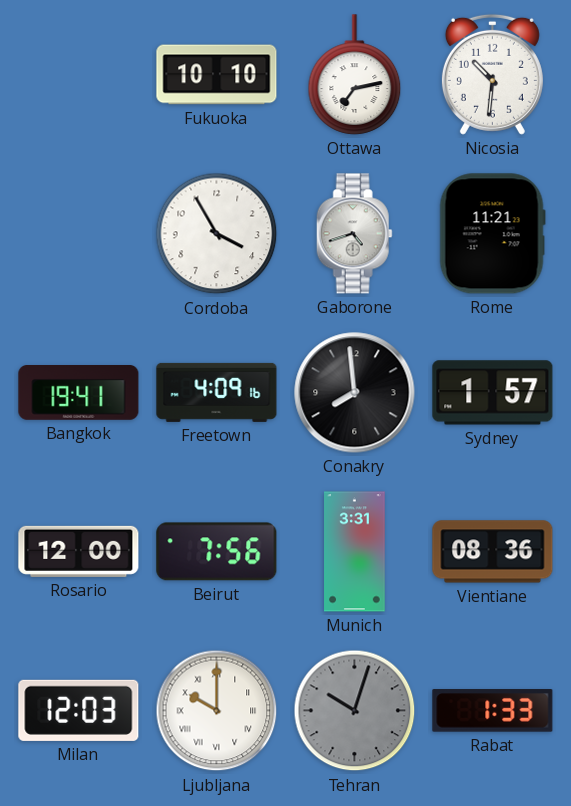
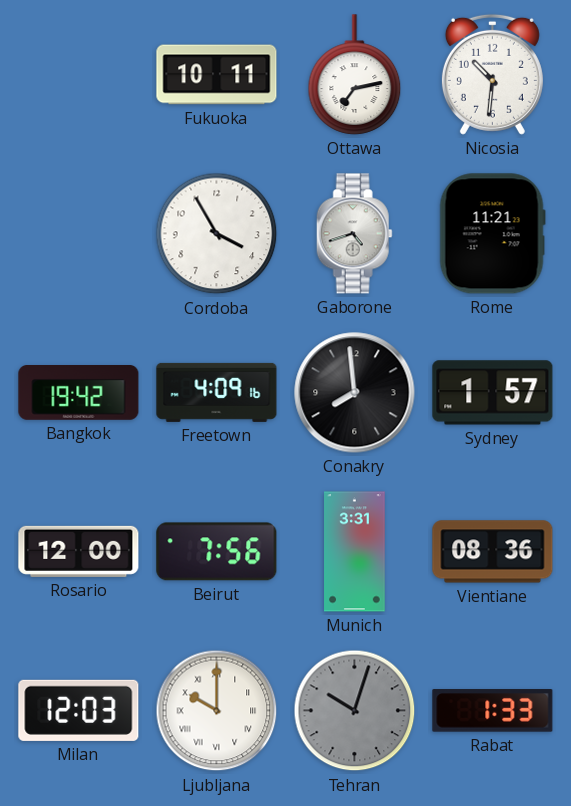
Fukuoka: 10:10 -> 10:11
Bangkok: 19:41 -> 19:42
